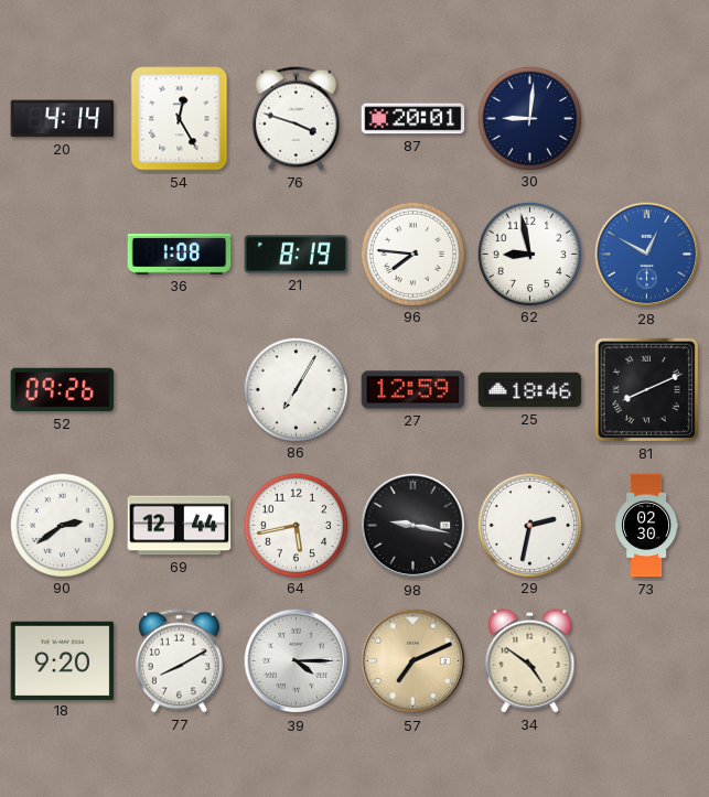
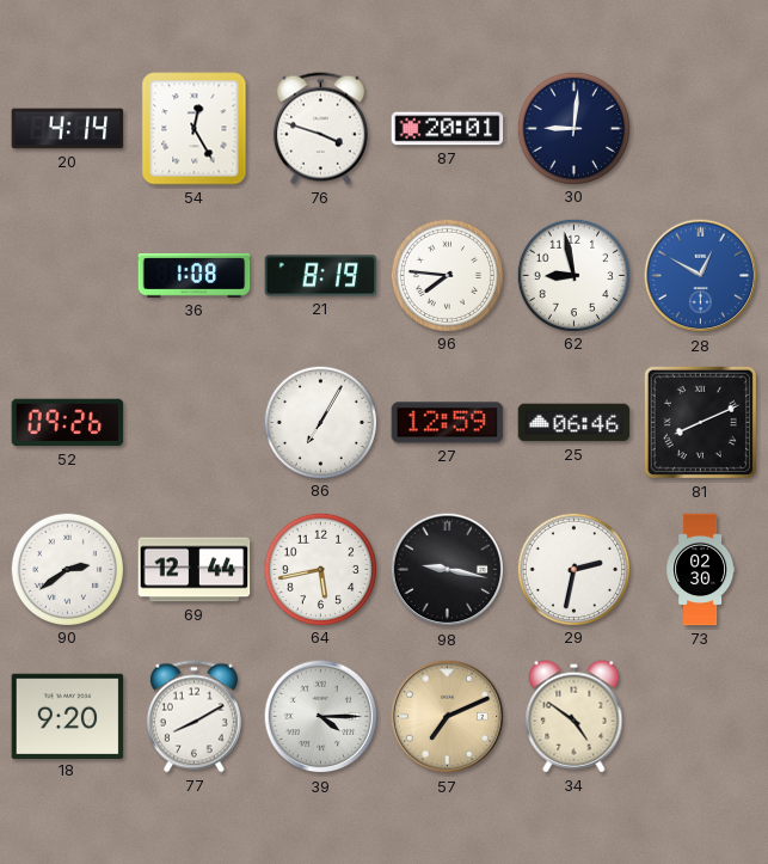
25: 18:46 -> 06:46
